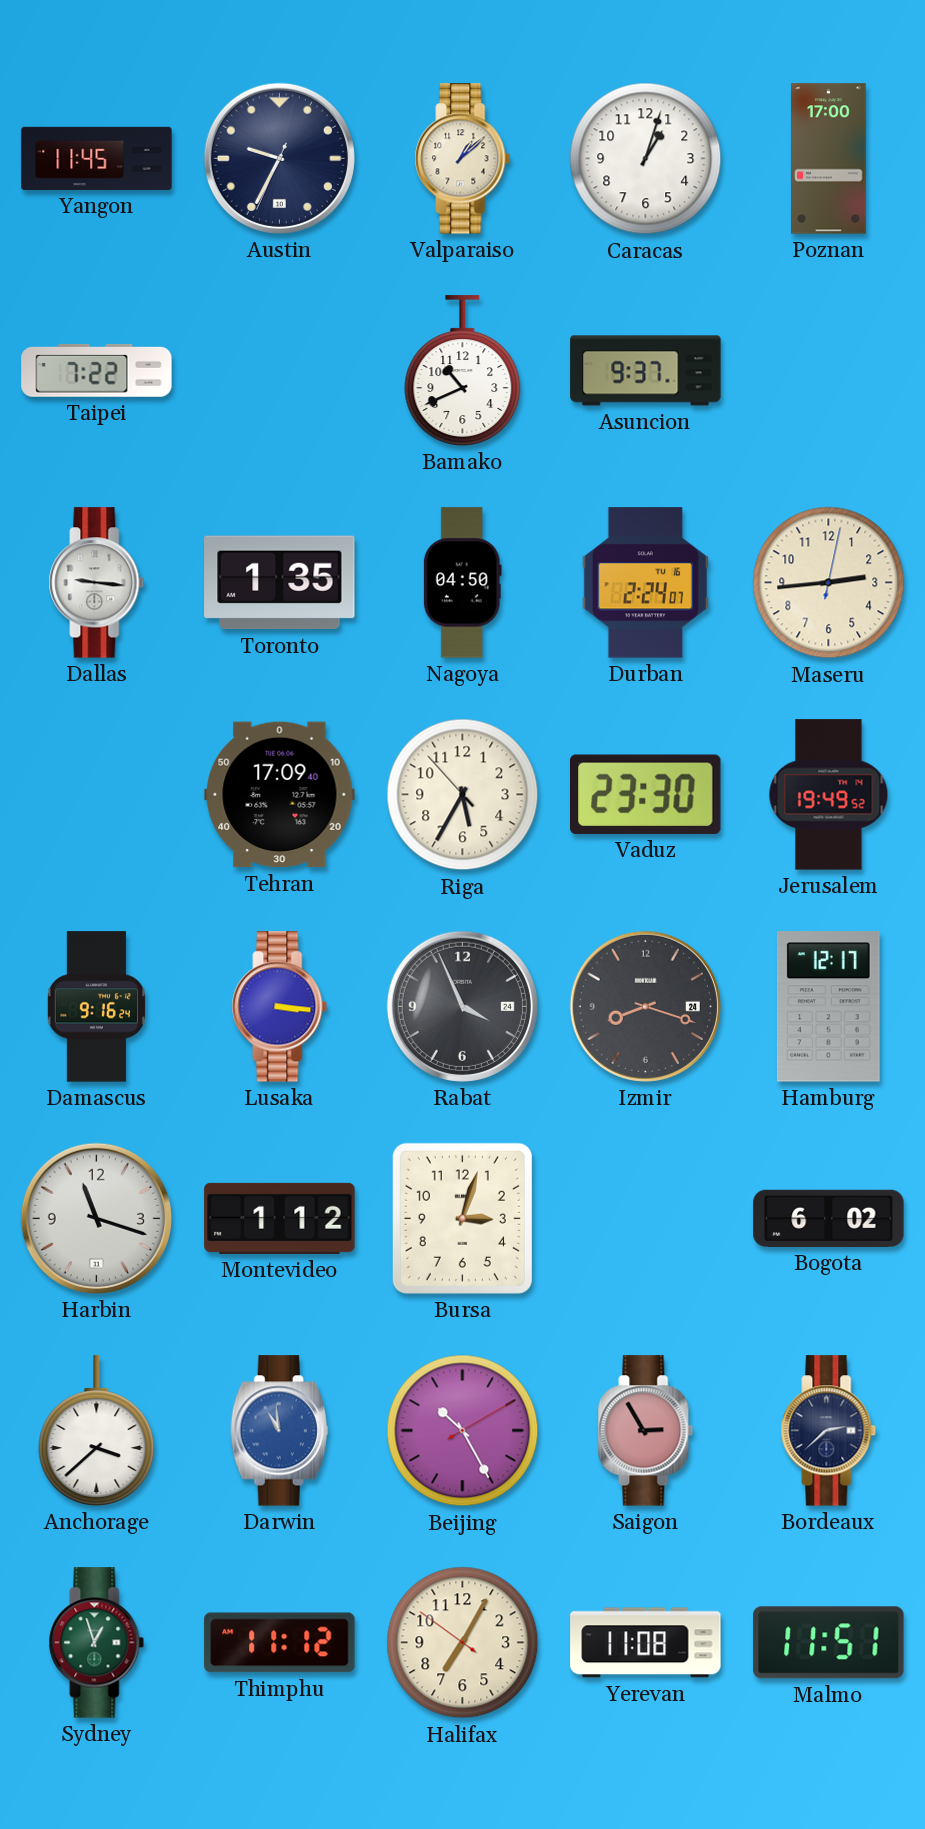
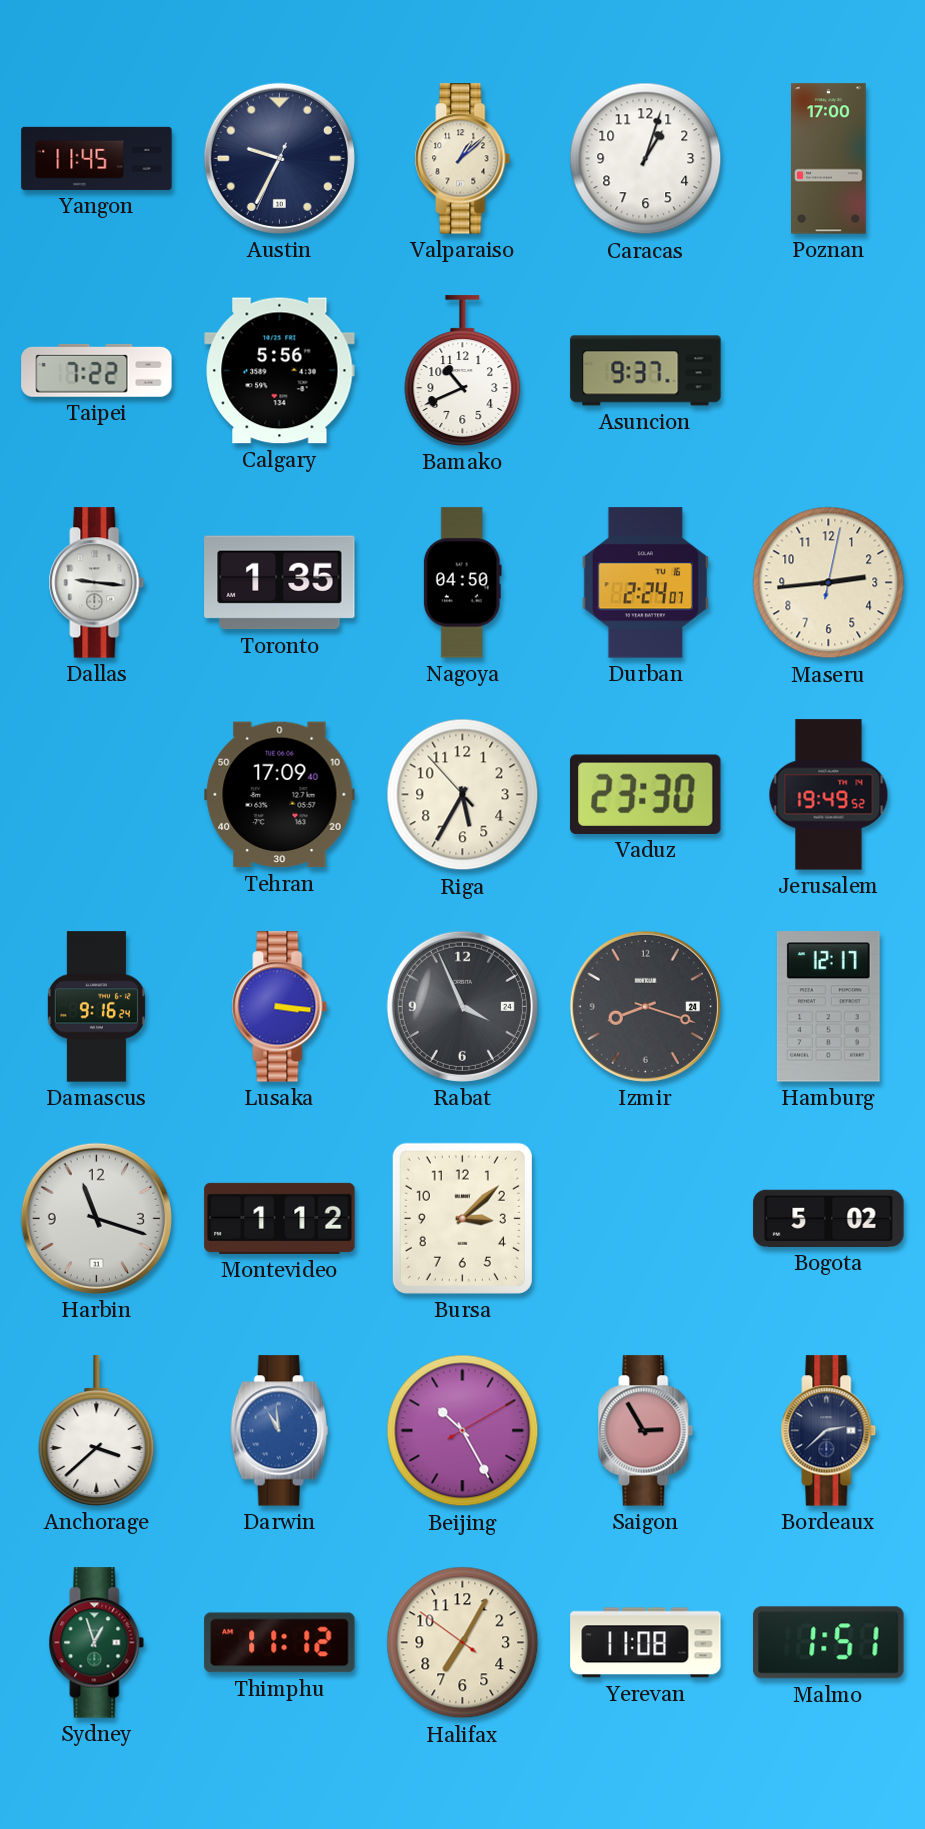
Calgary: none -> 5:56
Bursa: 3:03 -> 3:08
Bogota: 6:02 -> 5:02
Malmo: 11:51 -> 1:51
